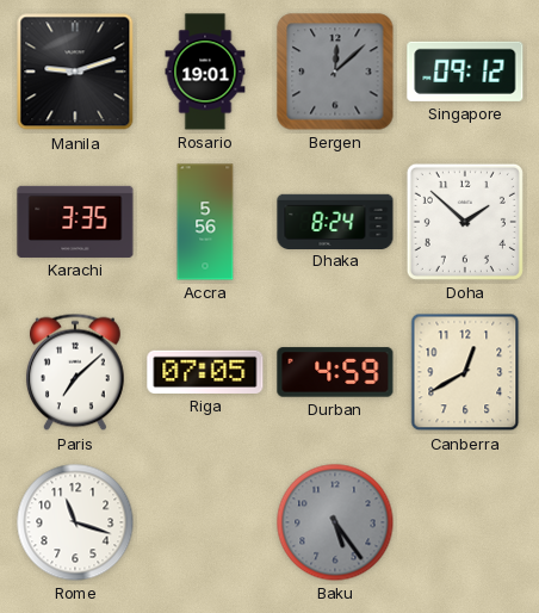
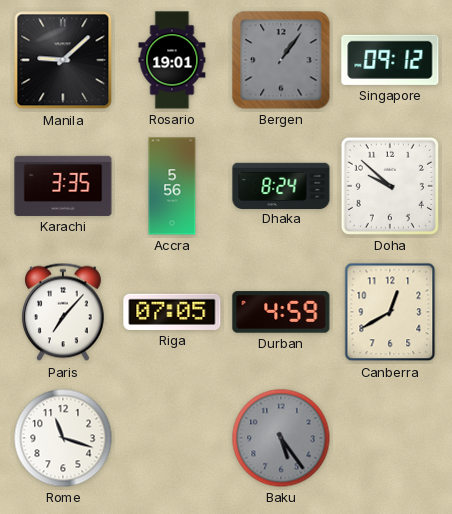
Manila: 9:12 -> 9:08
Bergen: 12:08 -> 1:06
Doha: 1:52 -> 9:52
Paris: 7:08 -> 7:07
